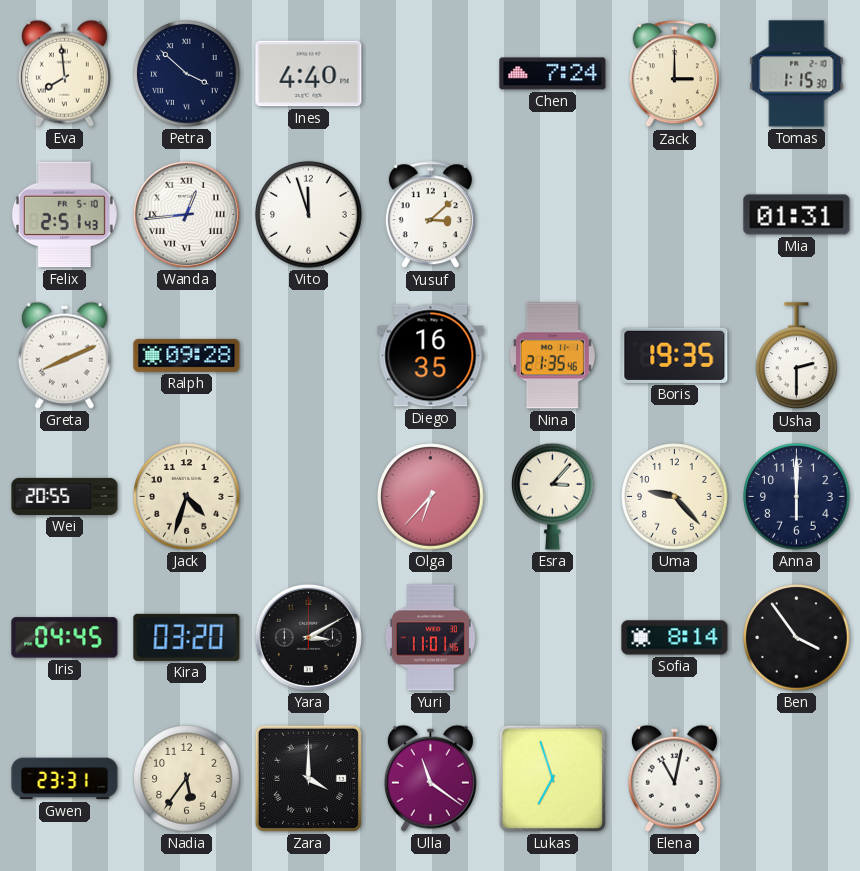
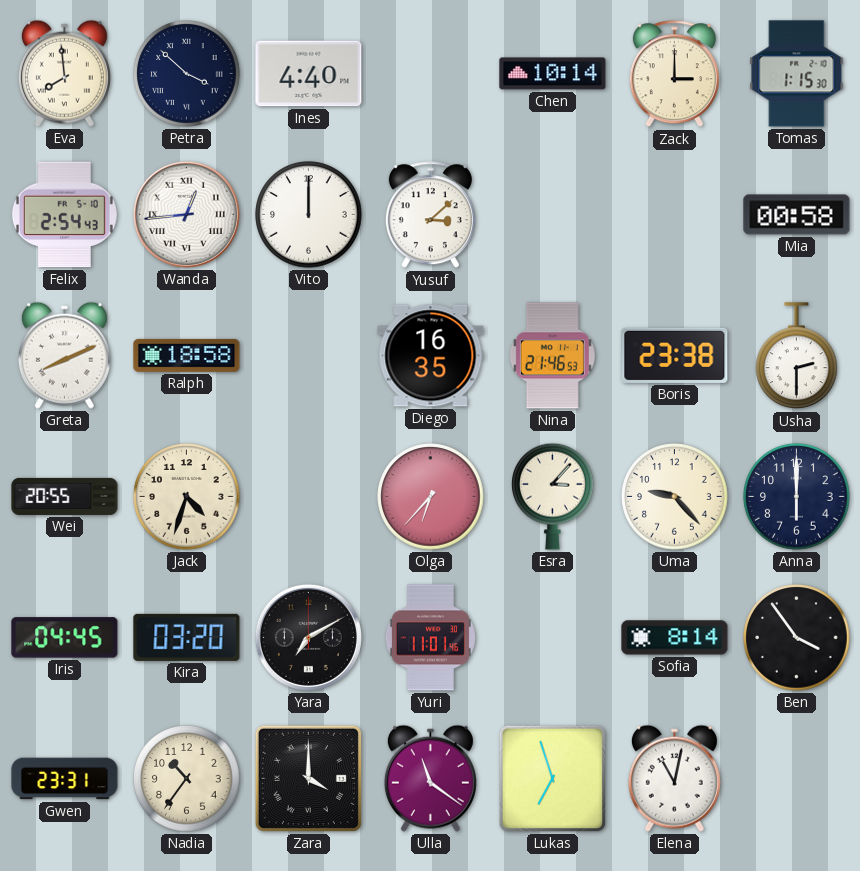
Chen: 7:24 -> 10:14
Felix: 2:51 -> 2:54
Vito: 11:57 -> 12:00
Mia: 01:31 -> 00:58
Ralph: 09:28 -> 18:58
Nina: 21:35 -> 21:46
Boris: 19:35 -> 23:38
Yara: 3:10 -> 7:10
Nadia: 5:36 -> 10:36
